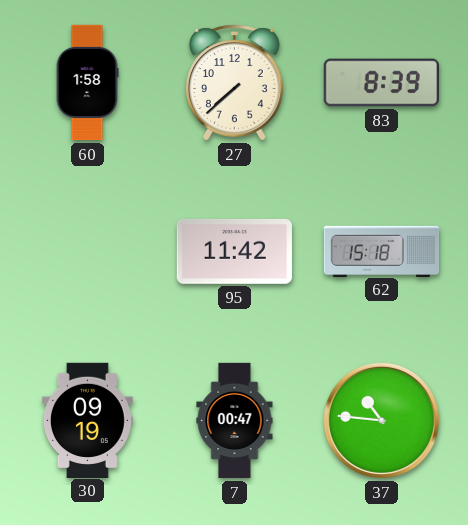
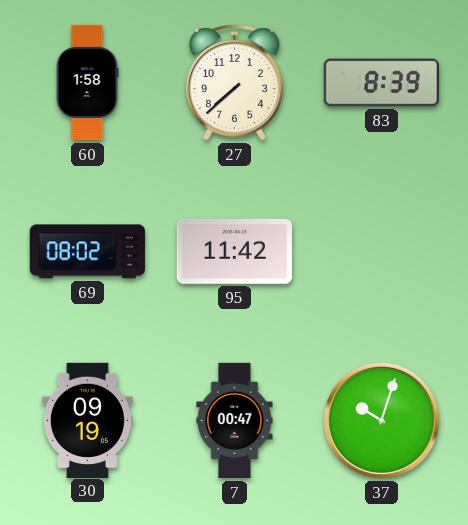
69: none -> 08:02
62: 15:18 -> none
37: 10:46 -> 10:03
